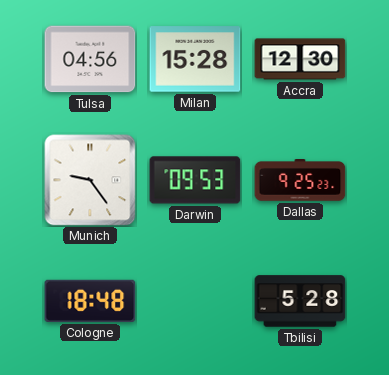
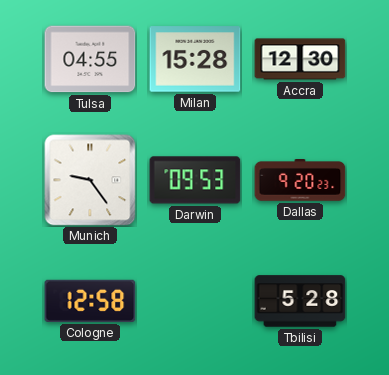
Tulsa: 04:56 -> 04:55
Dallas: 9:25 -> 9:20
Cologne: 18:48 -> 12:58
